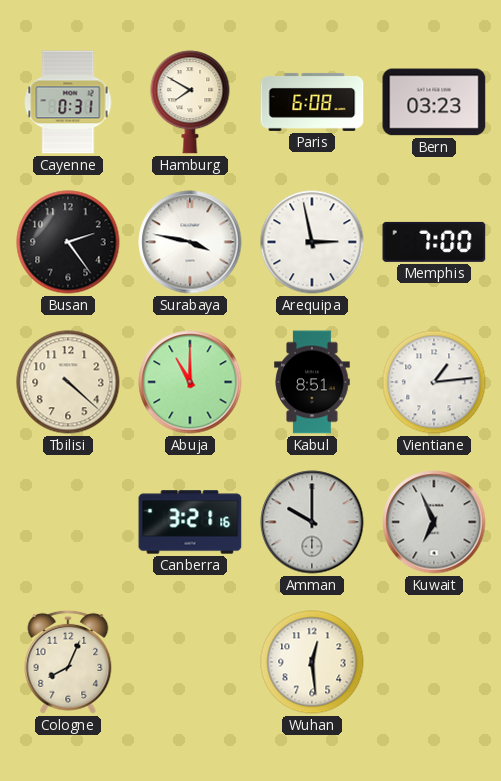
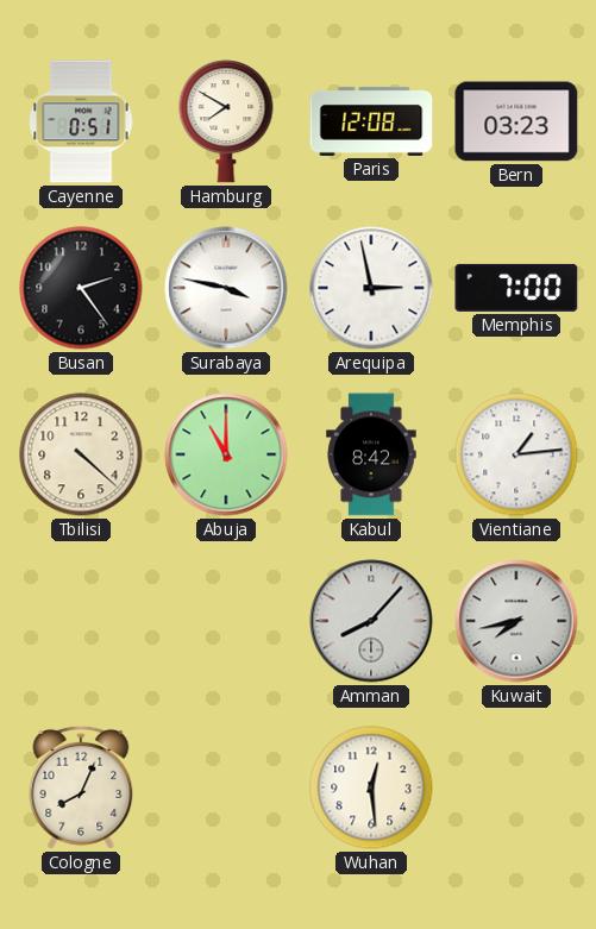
Cayenne: 0:31 -> 0:51
Paris: 6:08 -> 12:08
Kabul: 8:51 -> 8:42
Canberra: 3:21 -> none
Amman: 10:00 -> 8:07
Kuwait: 6:56 -> 7:43
